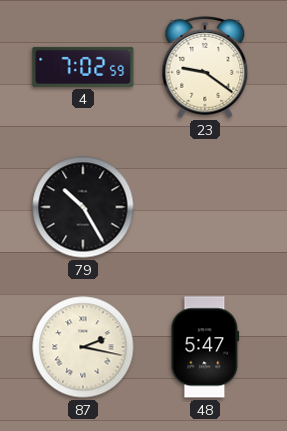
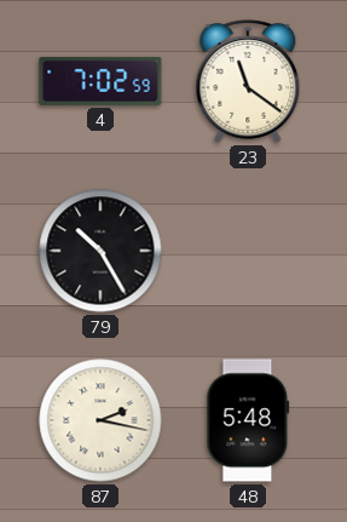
23: 9:21 -> 11:21
48: 5:47 -> 5:48
